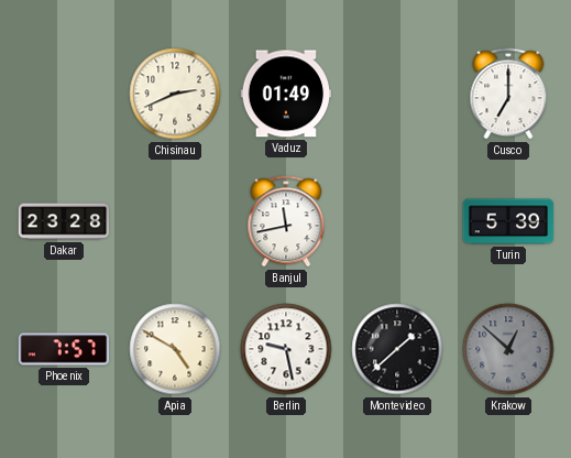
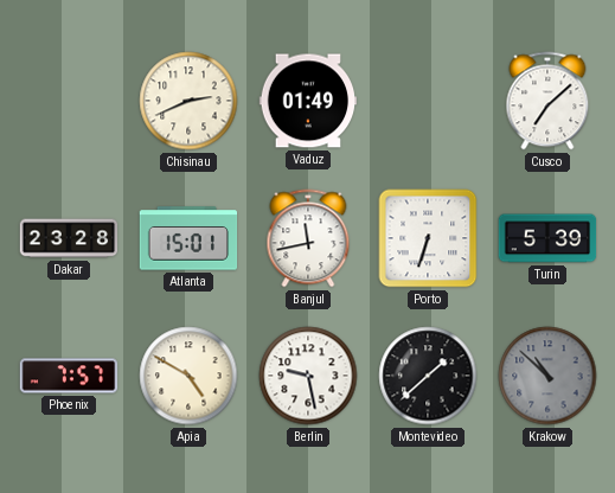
Cusco: 7:00 -> 7:08
Atlanta: none -> 15:01
Porto: none -> 6:33
Krakow: 12:52 -> 10:52
